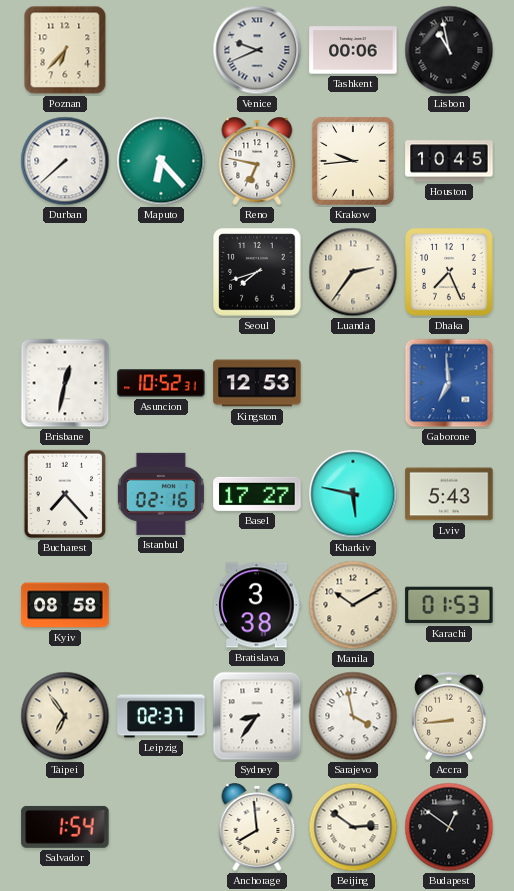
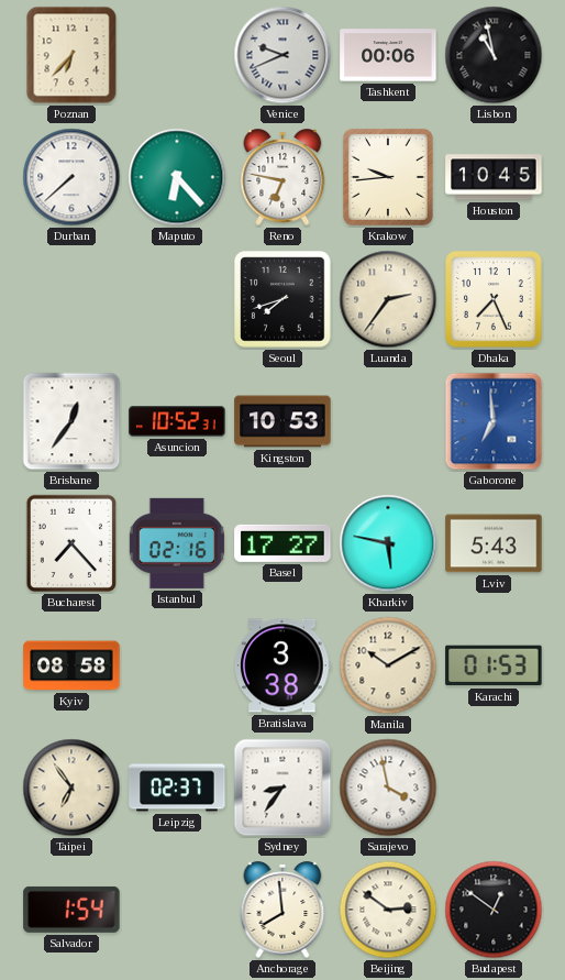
Brisbane: 12:32 -> 12:36
Kingston: 12:53 -> 10:53
Accra: 8:44 -> none
